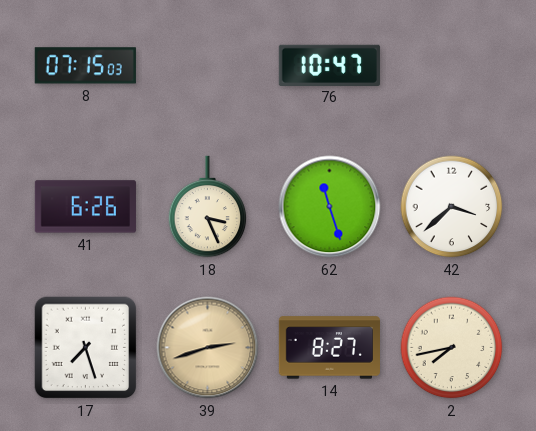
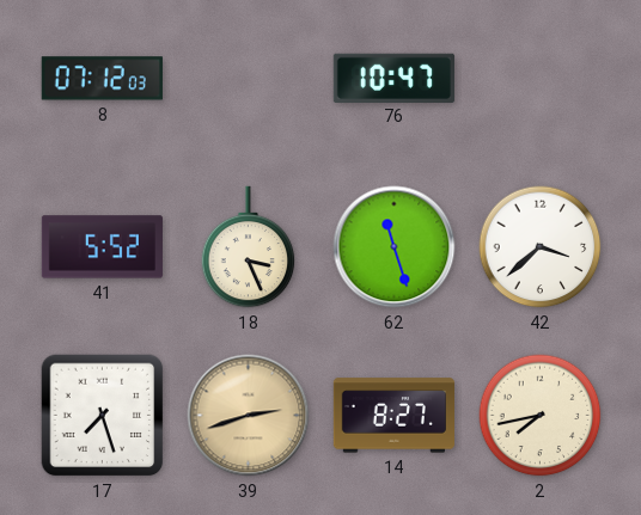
8: 07:15 -> 07:12
41: 6:26 -> 5:52
